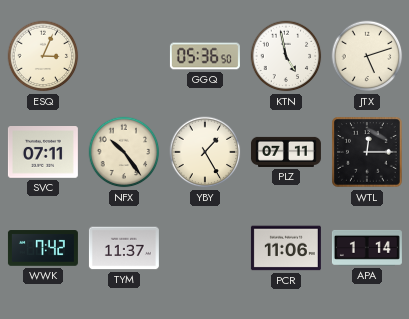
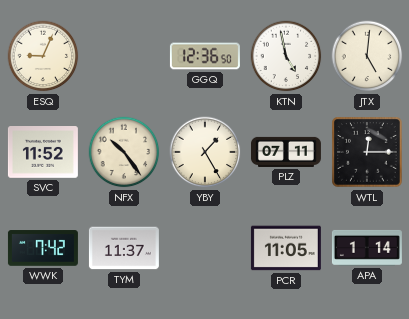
ESQ: 3:04 -> 9:04
GGQ: 05:36 -> 12:36
JTX: 5:12 -> 5:01
SVC: 07:11 -> 11:52
PCR: 11:06 -> 11:05
